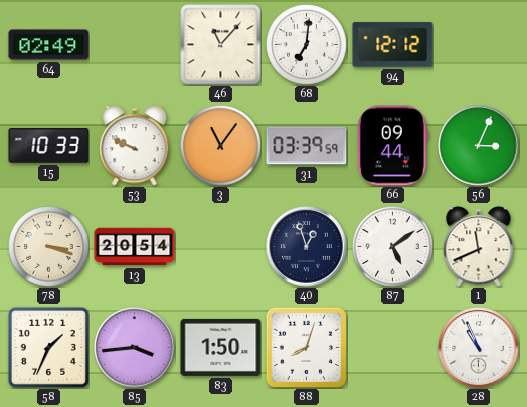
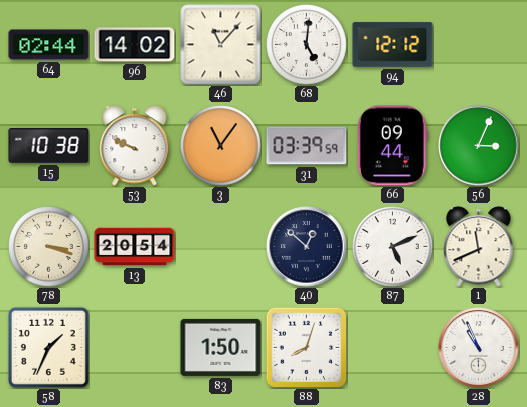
64: 02:49 -> 02:44
96: none -> 14:02
68: 7:01 -> 5:01
15: 10:33 -> 10:38
40: 12:57 -> 12:52
87: 5:09 -> 5:11
85: 3:44 -> none
